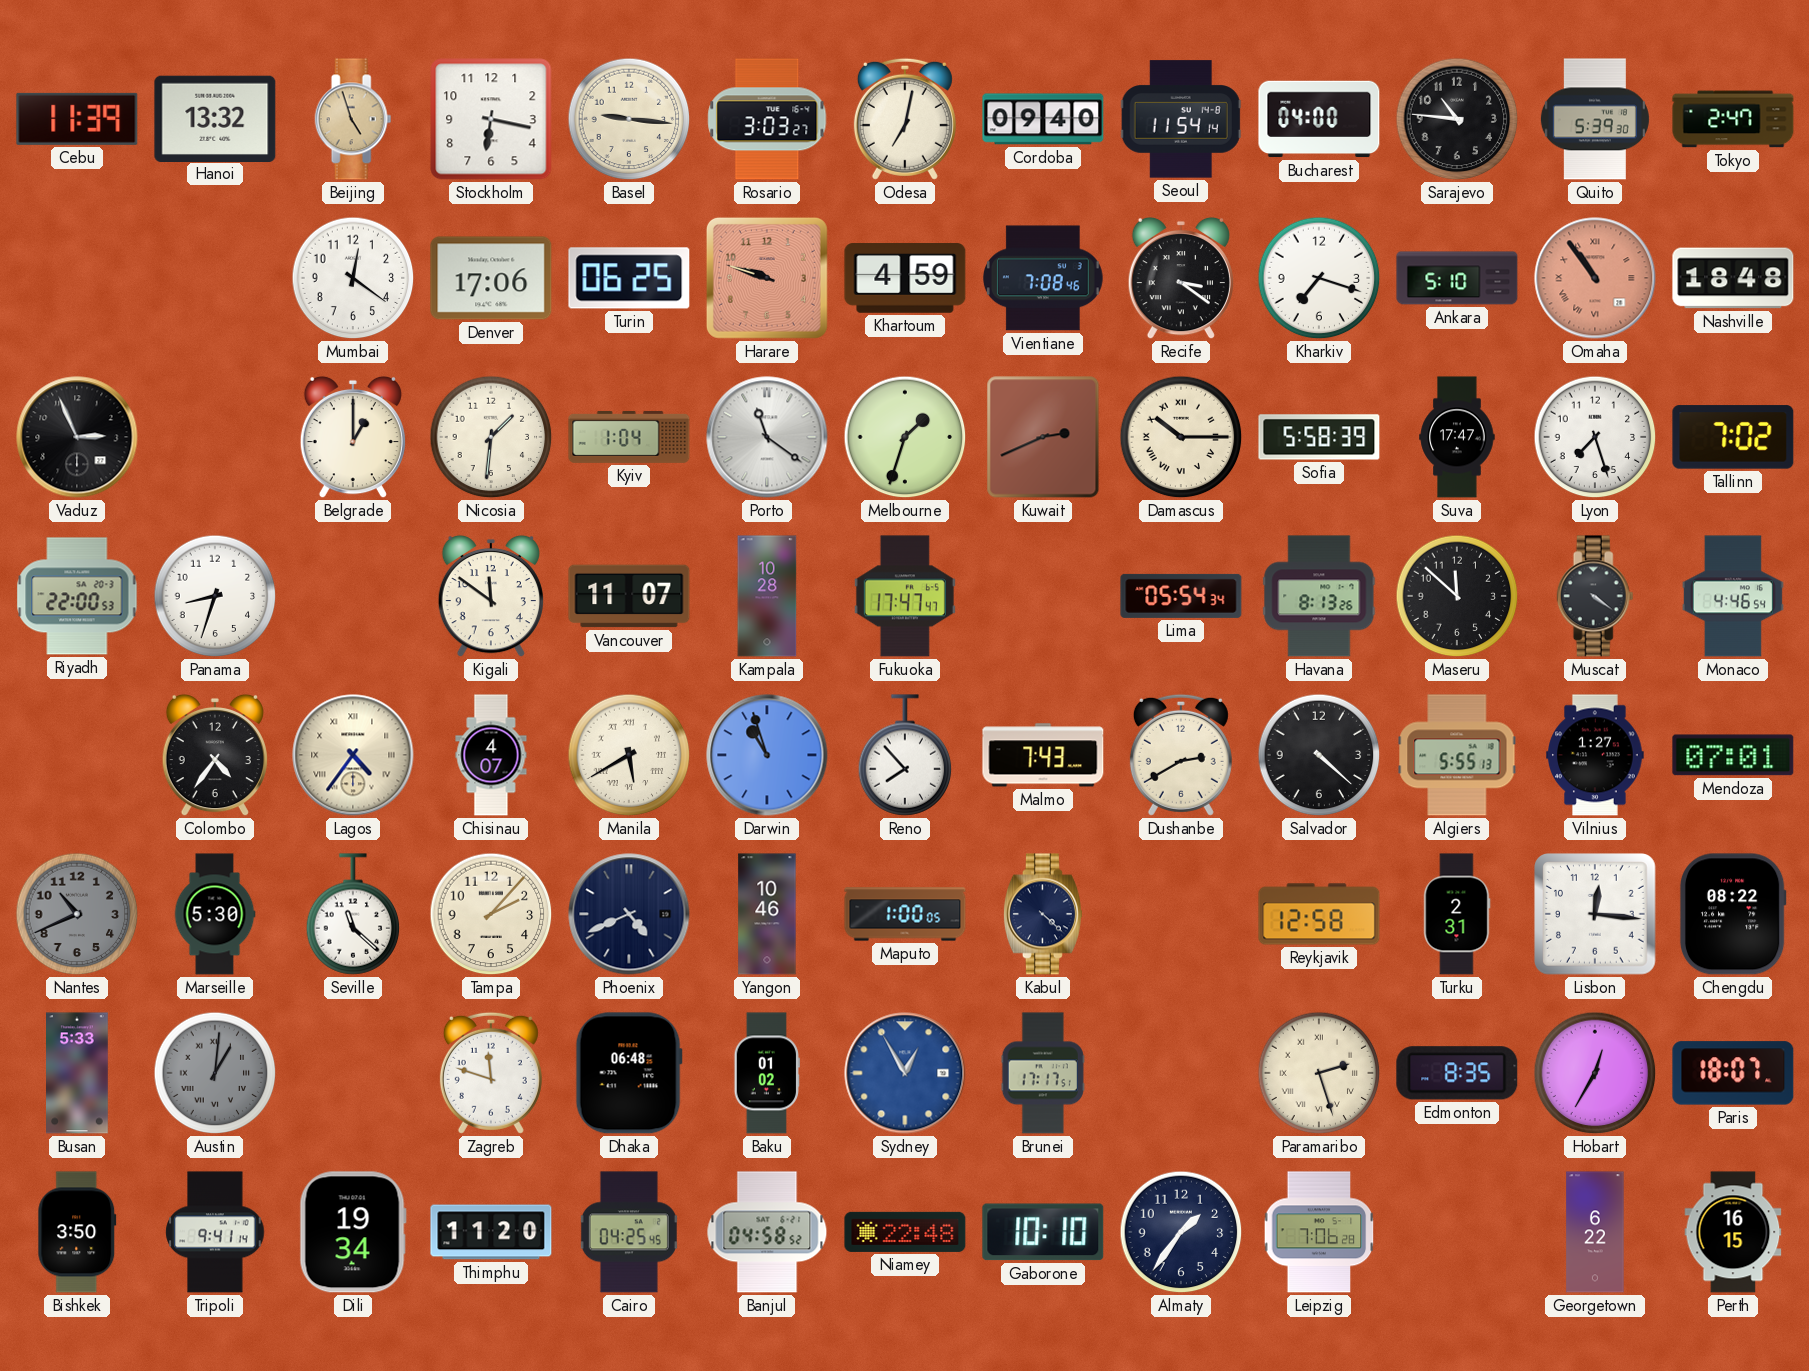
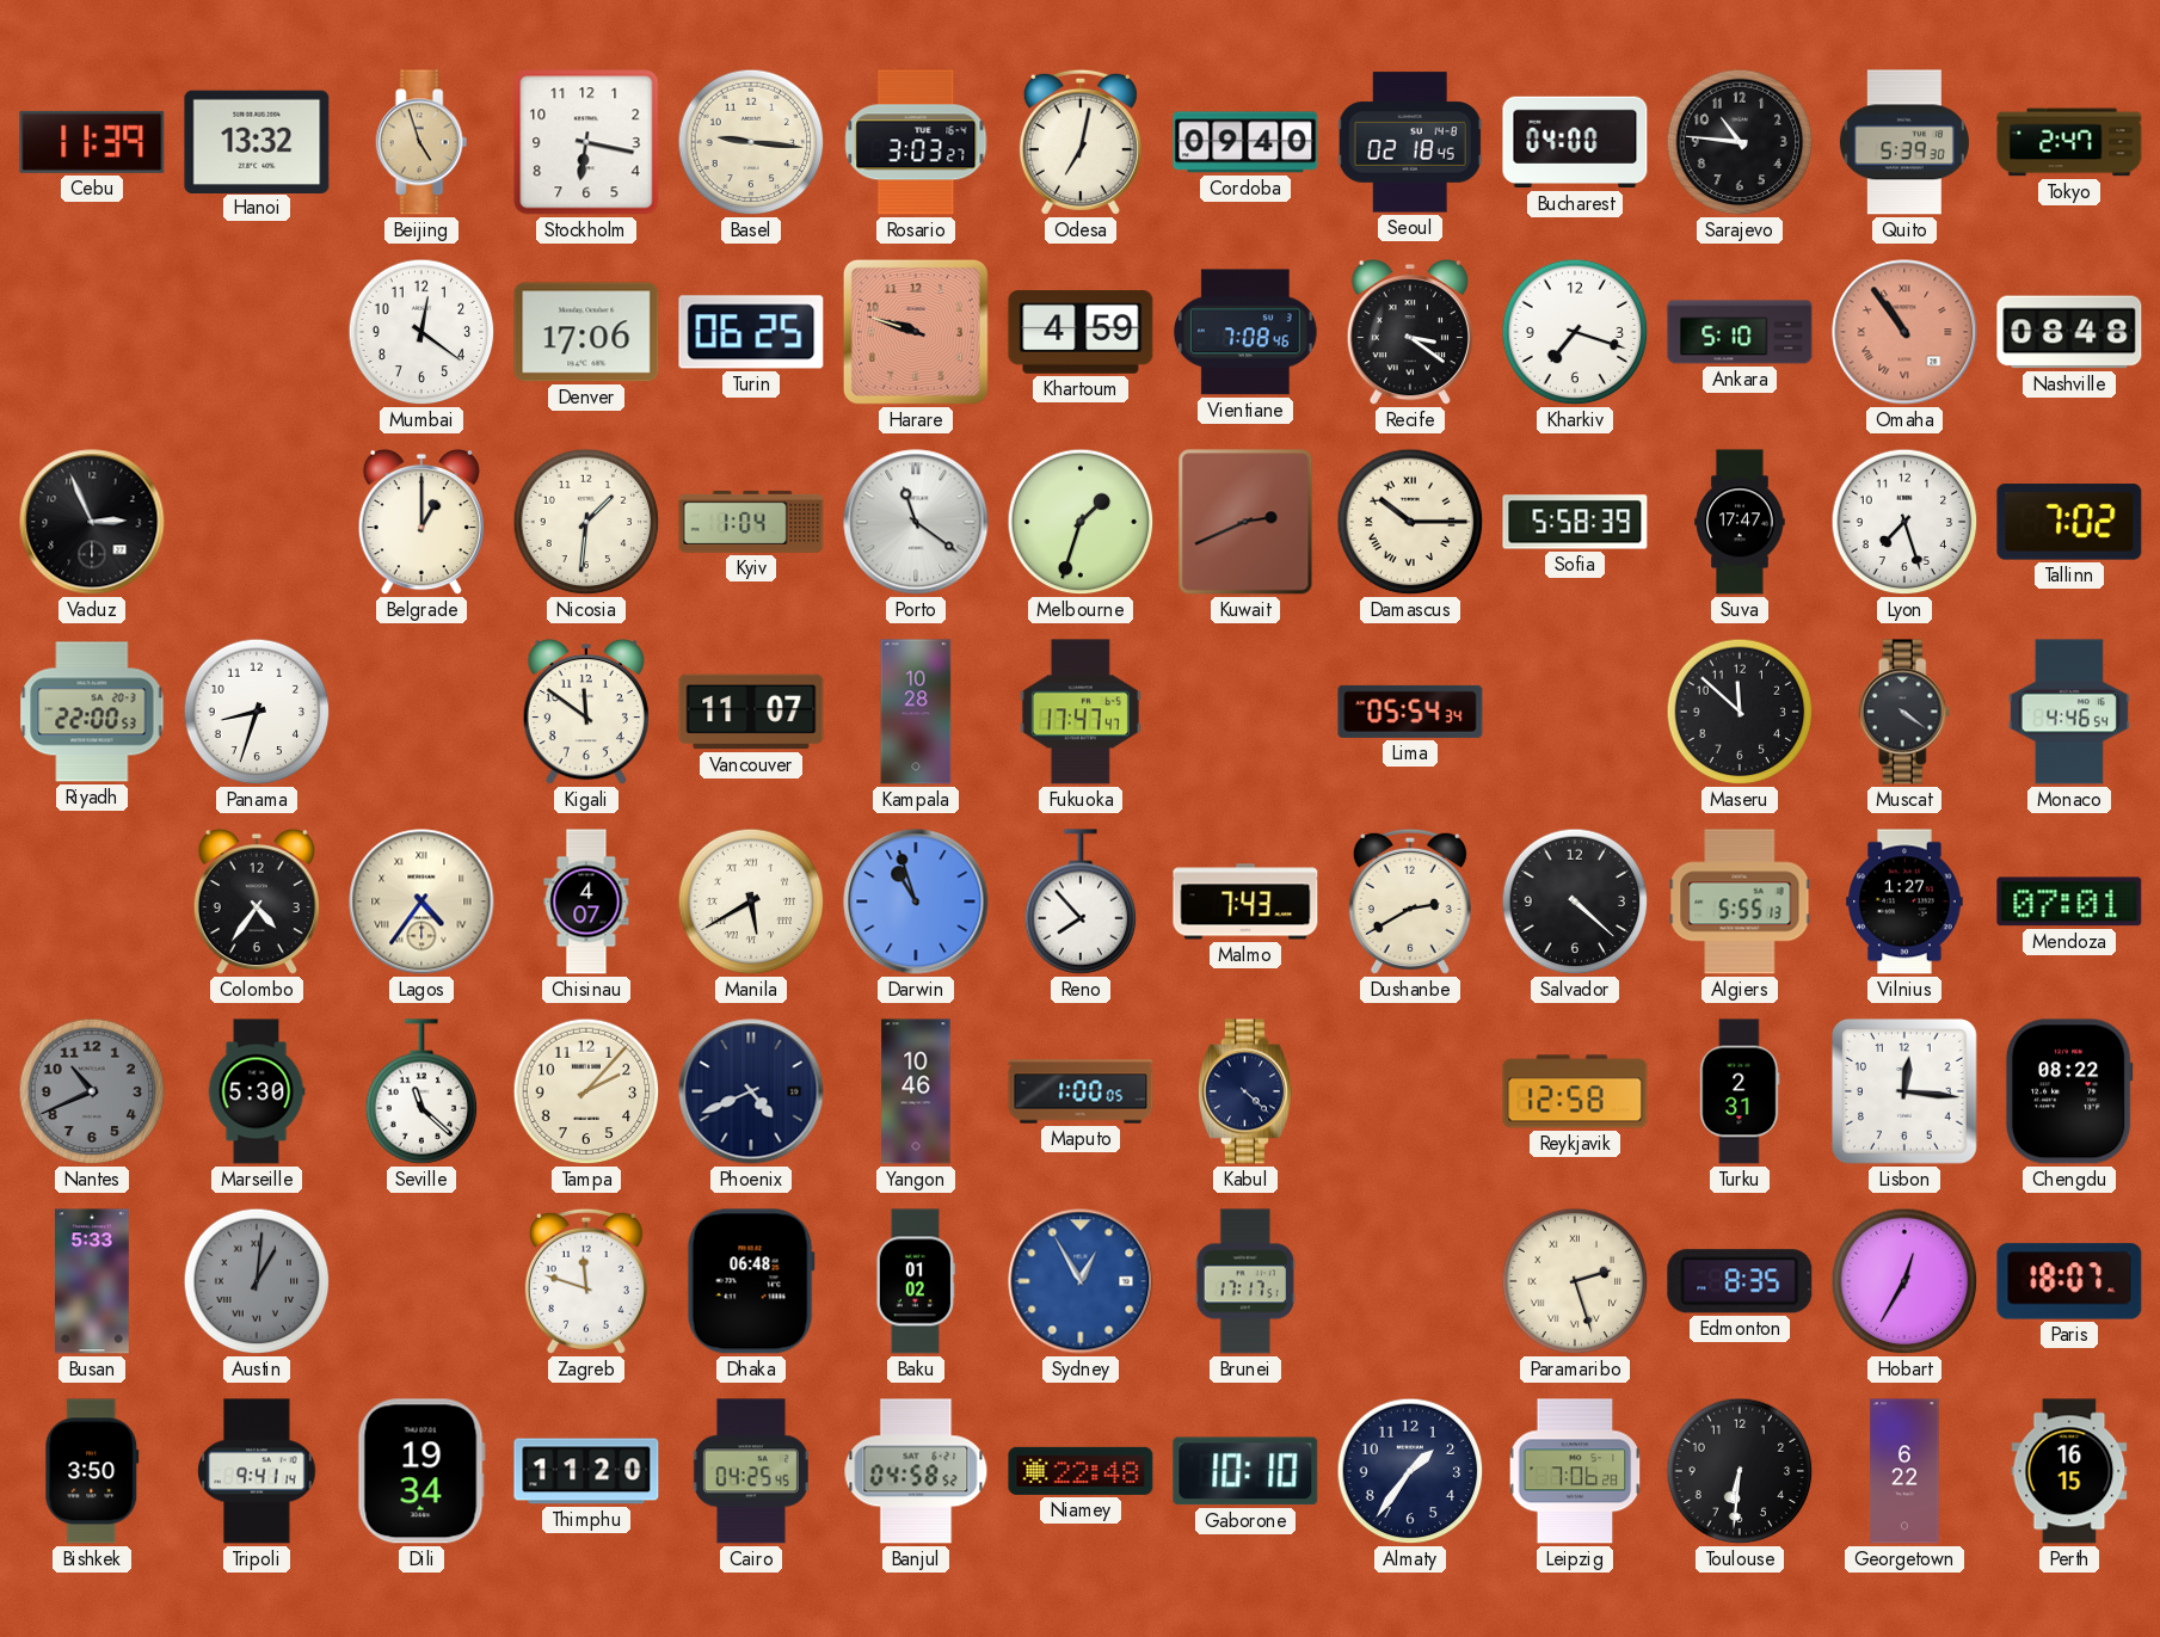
Seoul: 11:54 -> 02:18
Nashville: 18:48 -> 08:48
Havana: 8:13 -> none
Toulouse: none -> 6:31
